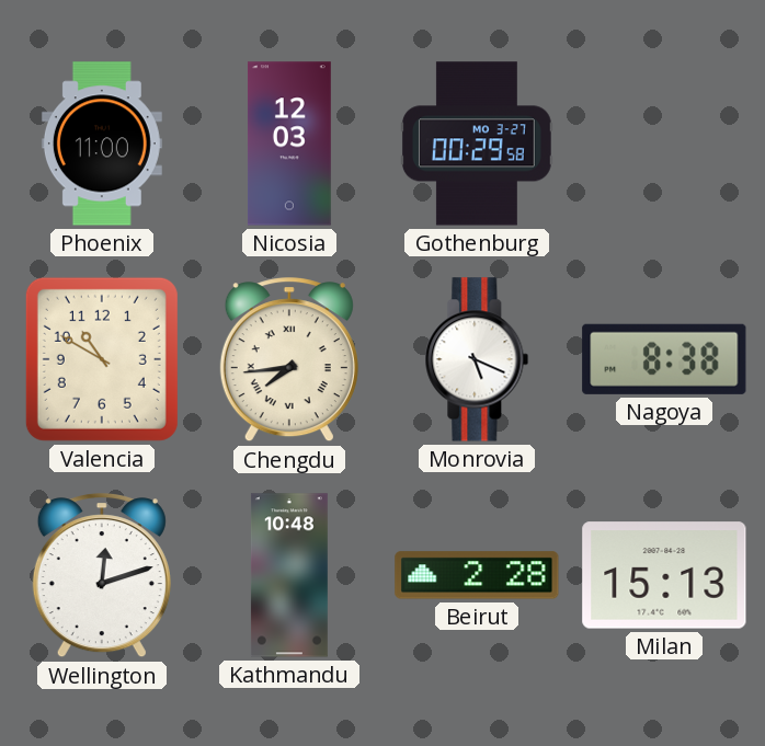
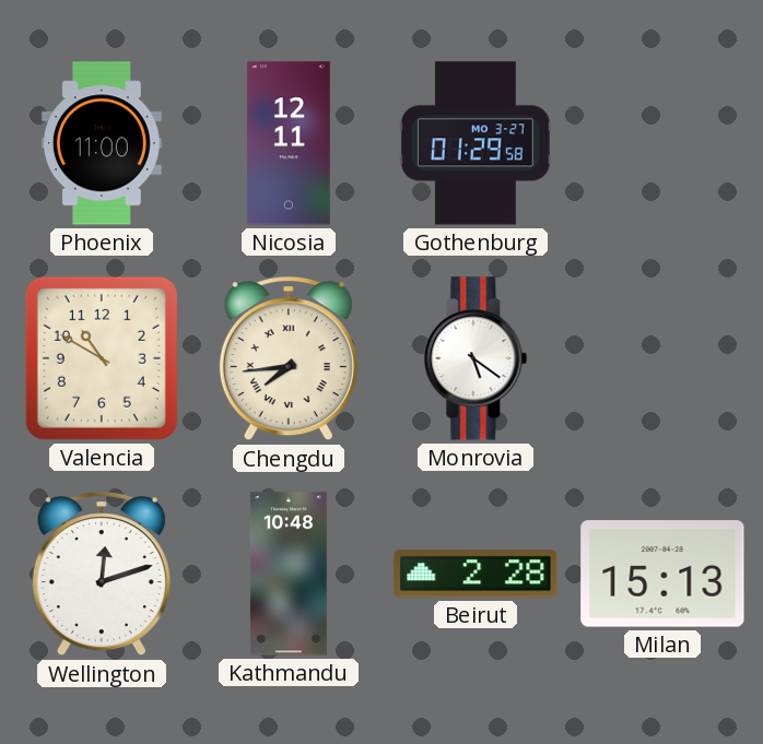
Nicosia: 12:03 -> 12:11
Gothenburg: 00:29 -> 01:29
Monrovia: 5:19 -> 5:21
Nagoya: 8:38 -> none
